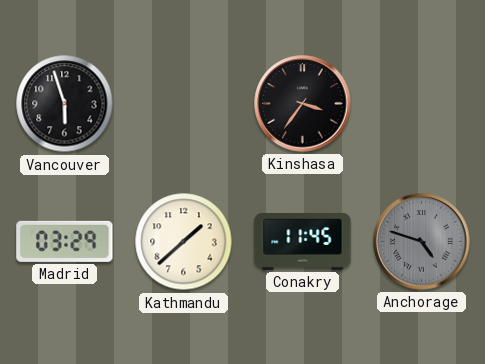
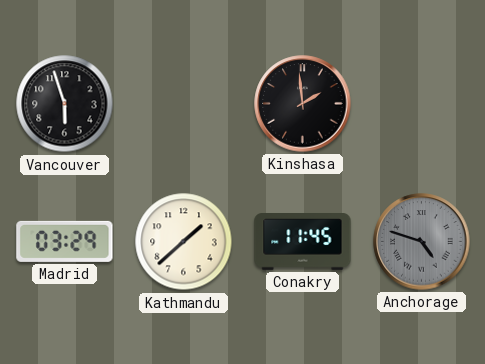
Kinshasa: 3:36 -> 1:59
